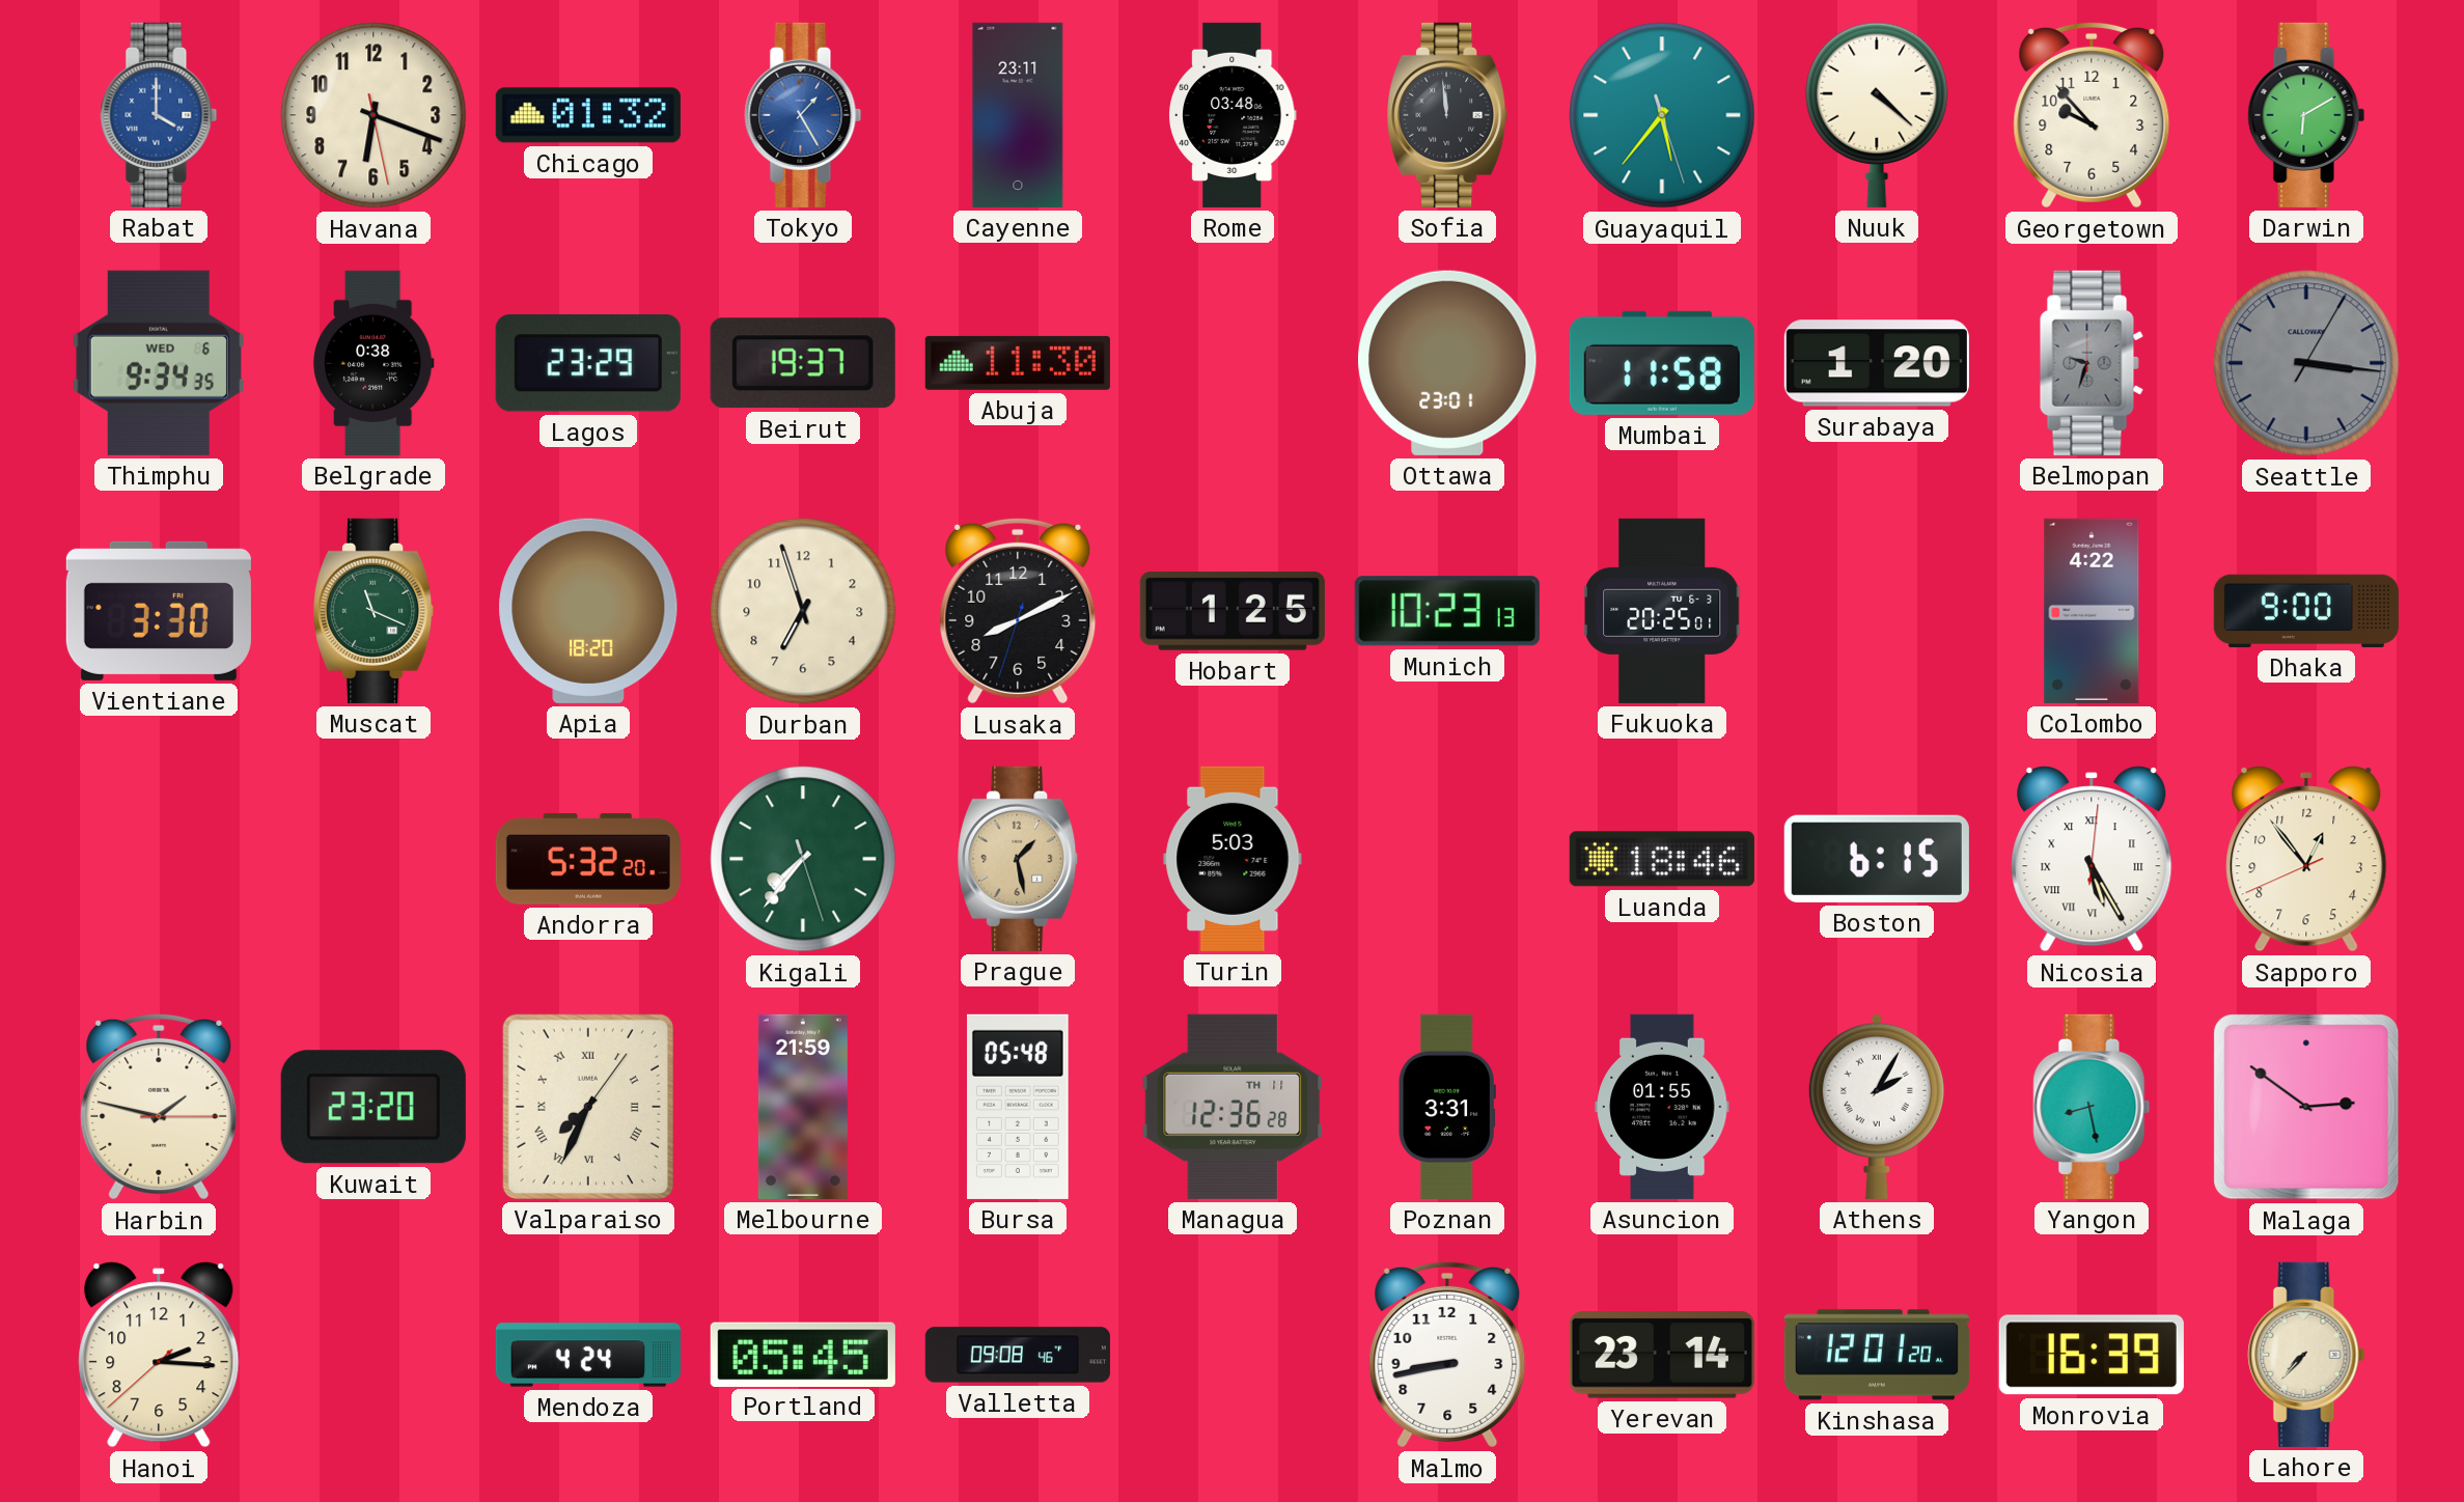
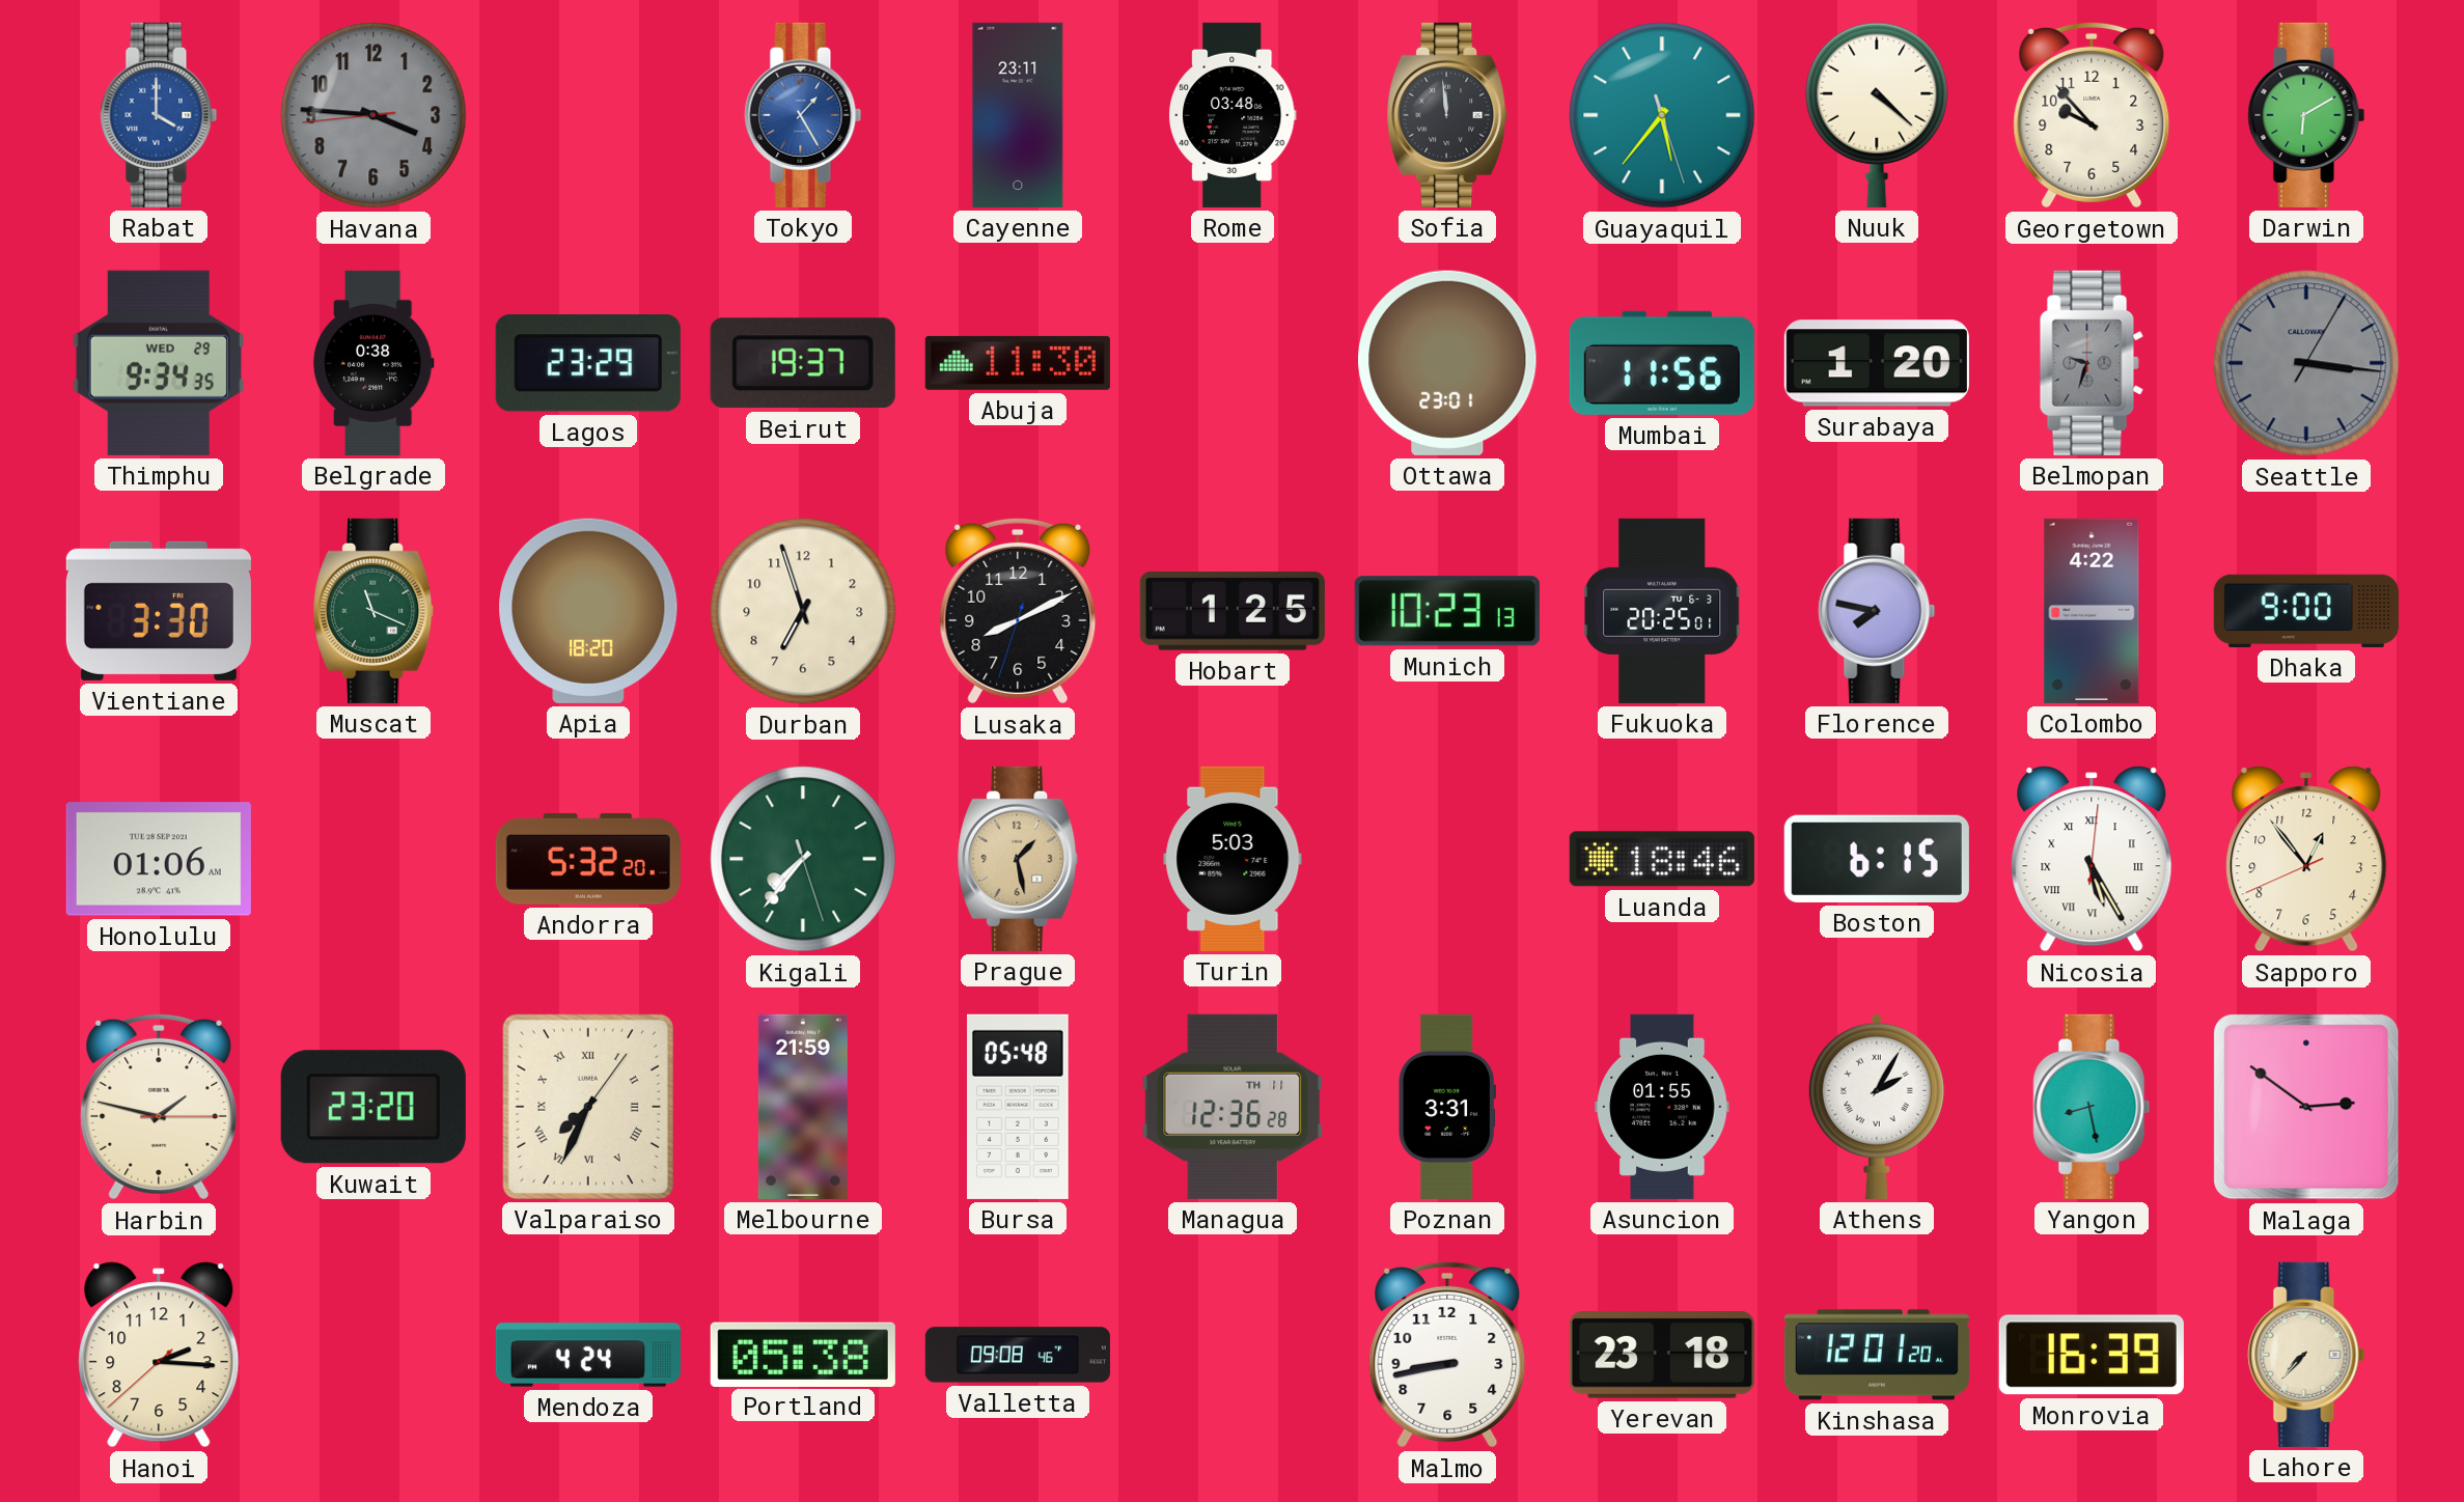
Havana: 6:18 -> 3:45
Havana dial: cream -> grey
Chicago: 01:32 -> none
Thimphu date: WED 6 -> WED 29
Mumbai: 11:58 -> 11:56
Florence: none -> 7:47
Honolulu: none -> 01:06
Portland: 05:45 -> 05:38
Yerevan: 23:14 -> 23:18
